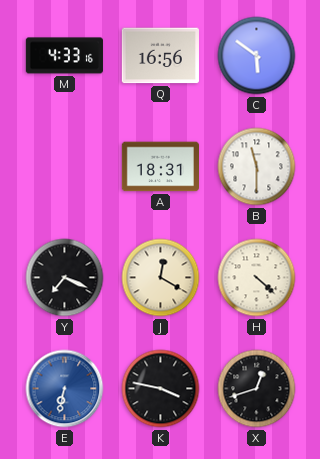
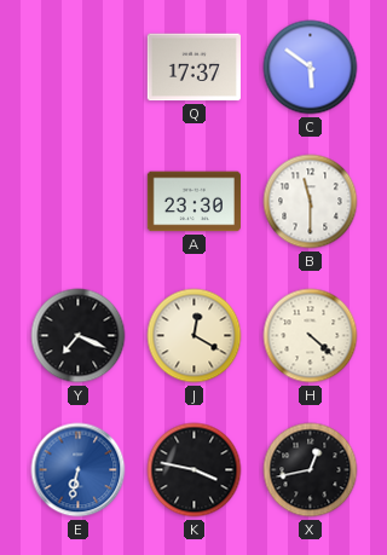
M: 4:33 -> none
Q: 16:56 -> 17:37
A: 18:31 -> 23:30
X: 12:42 -> 12:43
